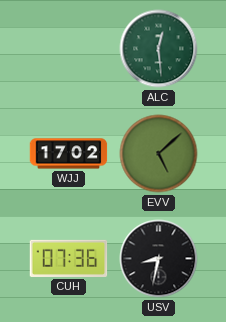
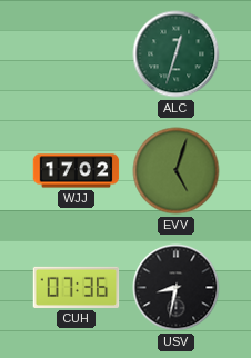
ALC: 12:29 -> 12:33
EVV: 5:08 -> 5:03
